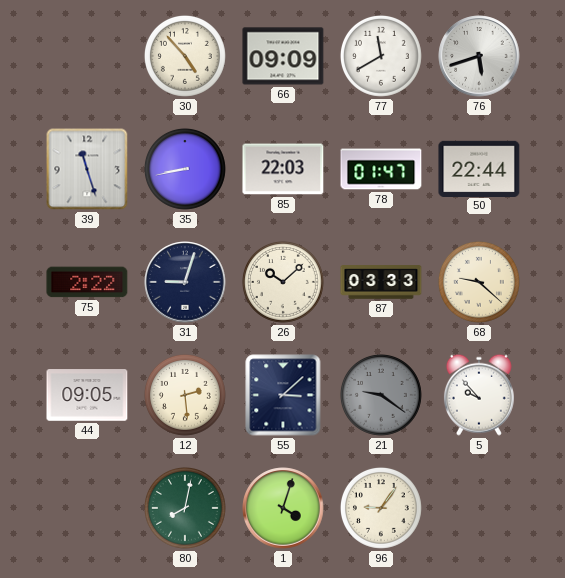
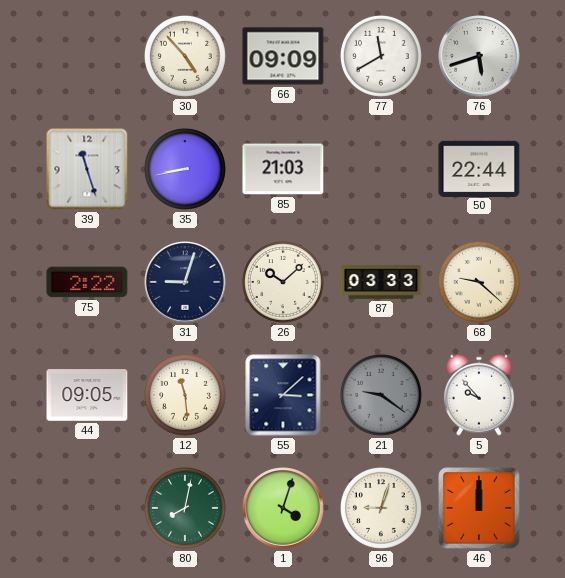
85: 22:03 -> 21:03
78: 01:47 -> none
12: 2:29 -> 11:29
96: 9:06 -> 9:03
46: none -> 12:00
